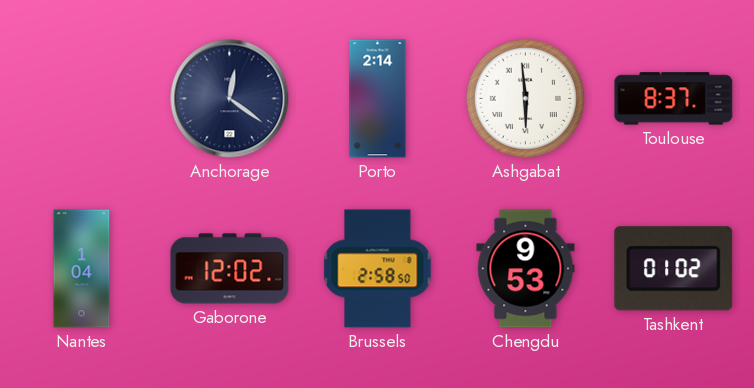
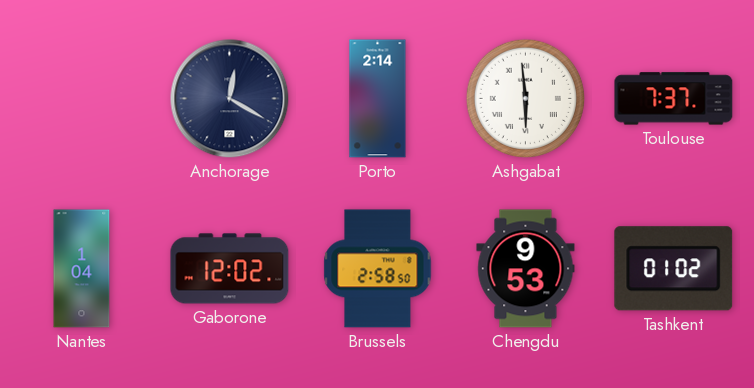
Anchorage: 12:21 -> 12:20
Toulouse: 8:37 -> 7:37
